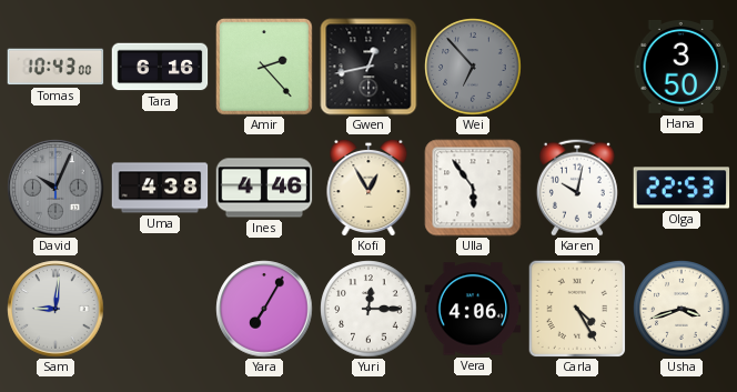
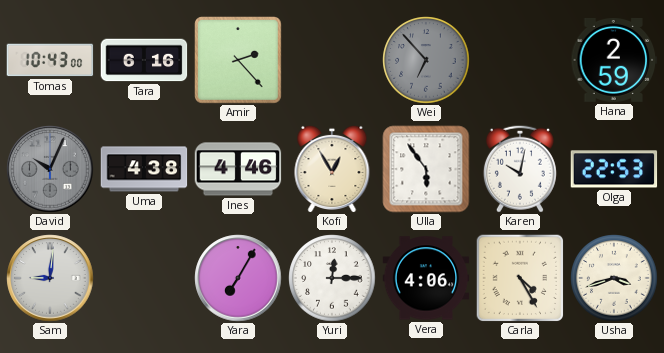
Gwen: 12:43 -> none
Hana: 3:50 -> 2:59
